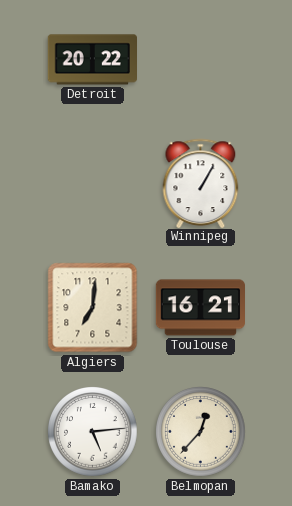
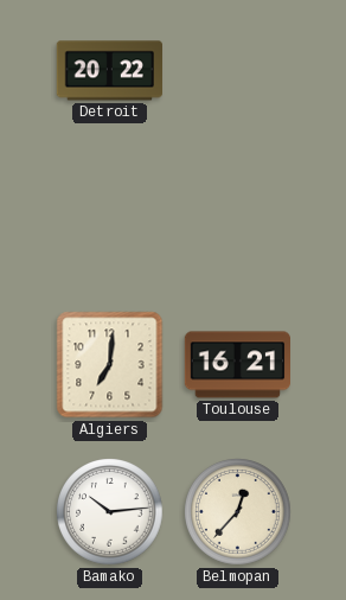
Winnipeg: 1:05 -> none
Bamako: 5:14 -> 10:14
